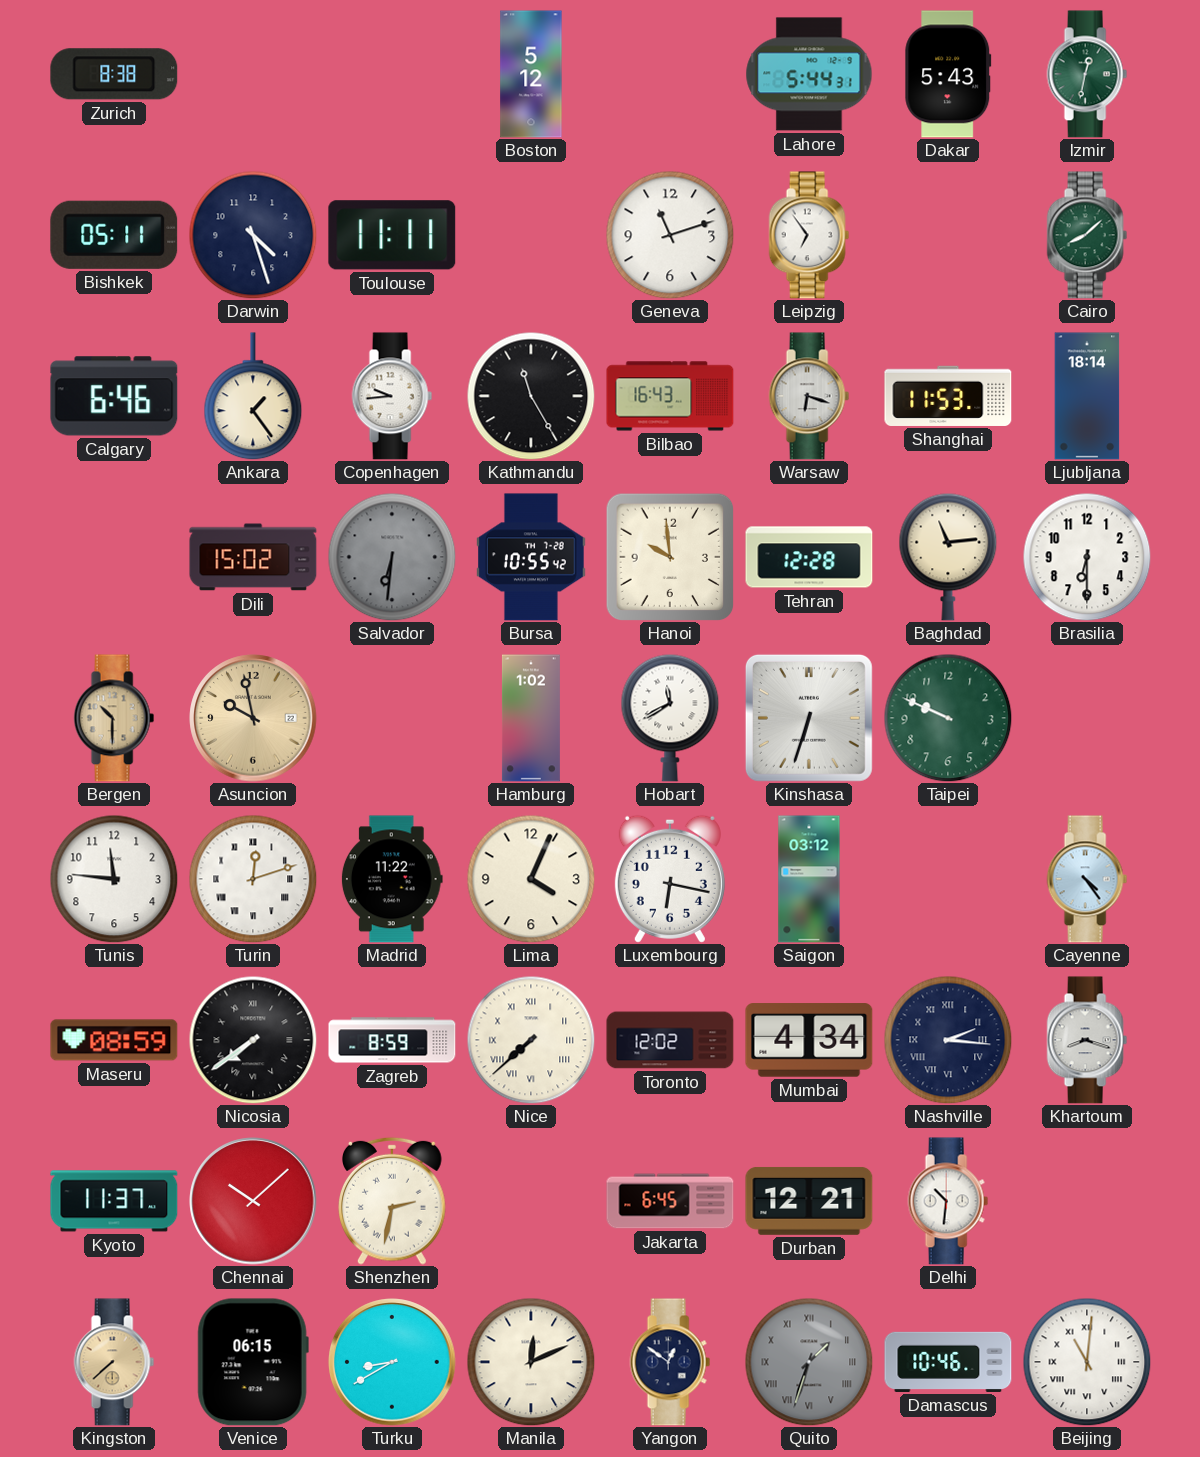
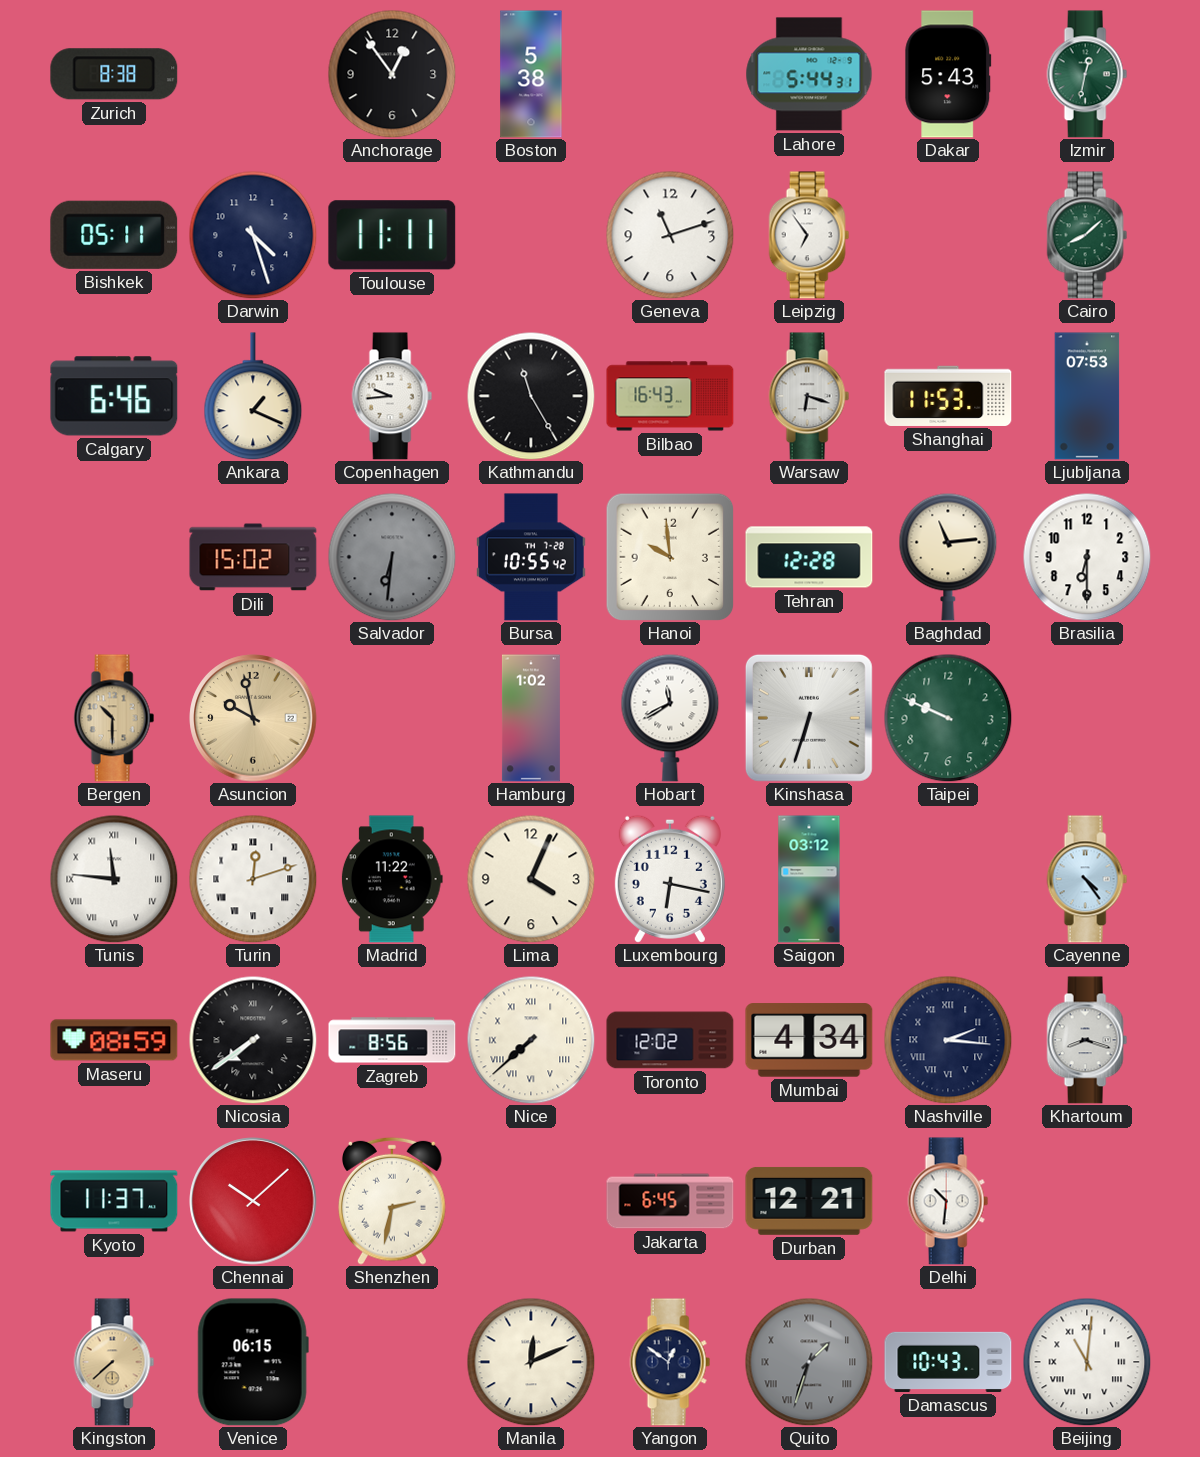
Anchorage: none -> 12:54
Boston: 5:12 -> 5:38
Ankara: 1:24 -> 1:19
Ljubljana: 18:14 -> 07:53
Tunis numerals: Arabic -> Roman
Zagreb: 8:59 -> 8:56
Turku: 8:40 -> none
Damascus: 10:46 -> 10:43
